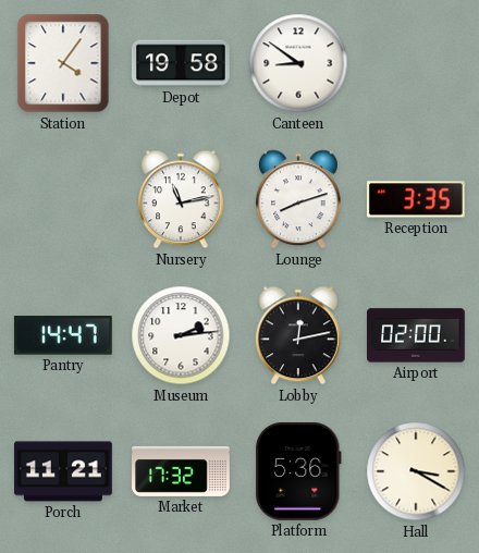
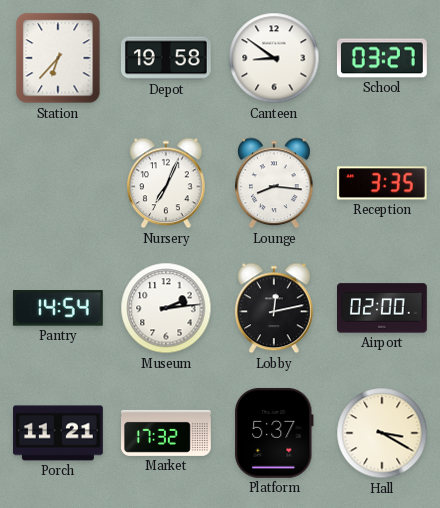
Station: 4:06 -> 6:37
School: none -> 03:27
Nursery: 11:13 -> 7:04
Lounge: 8:12 -> 8:16
Pantry: 14:47 -> 14:54
Platform: 5:36 -> 5:37
